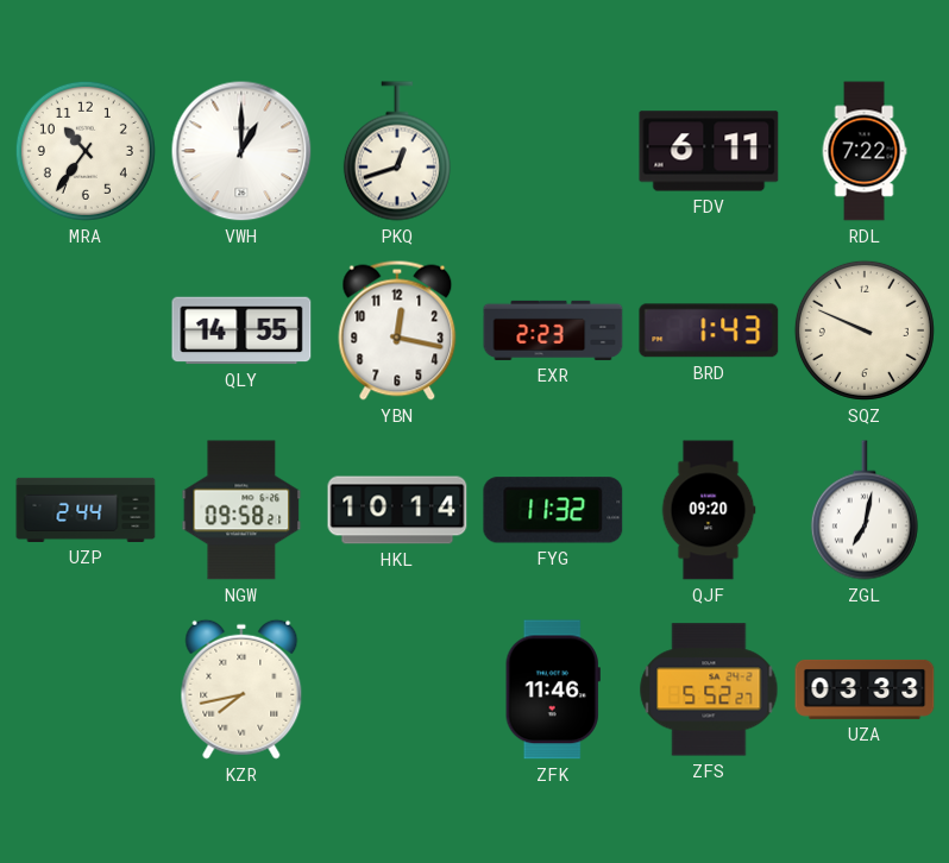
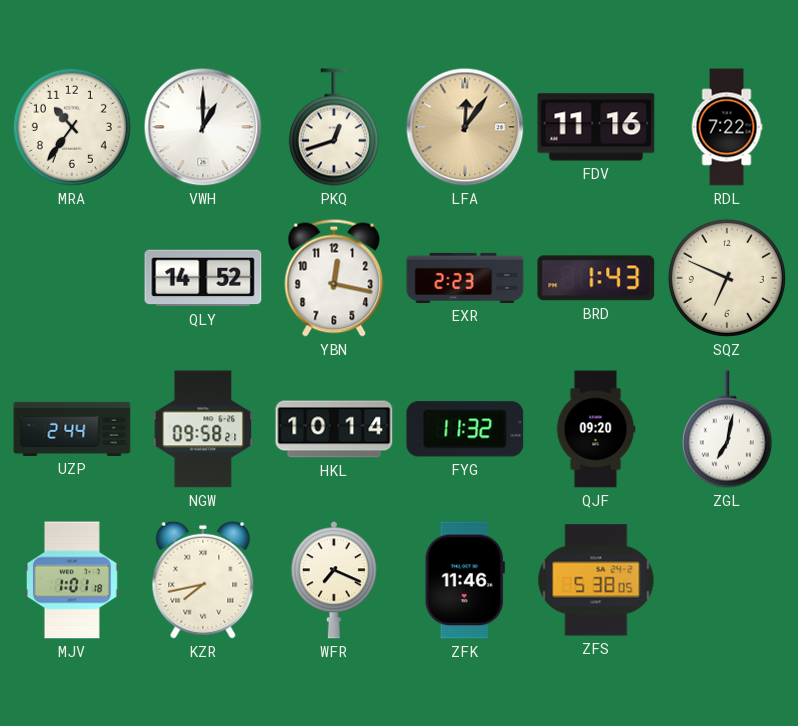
LFA: none -> 12:06
FDV: 6:11 -> 11:16
QLY: 14:55 -> 14:52
SQZ: 9:49 -> 6:49
MJV: none -> 1:01
WFR: none -> 7:19
ZFS: 5:52 -> 5:38
UZA: 03:33 -> none
